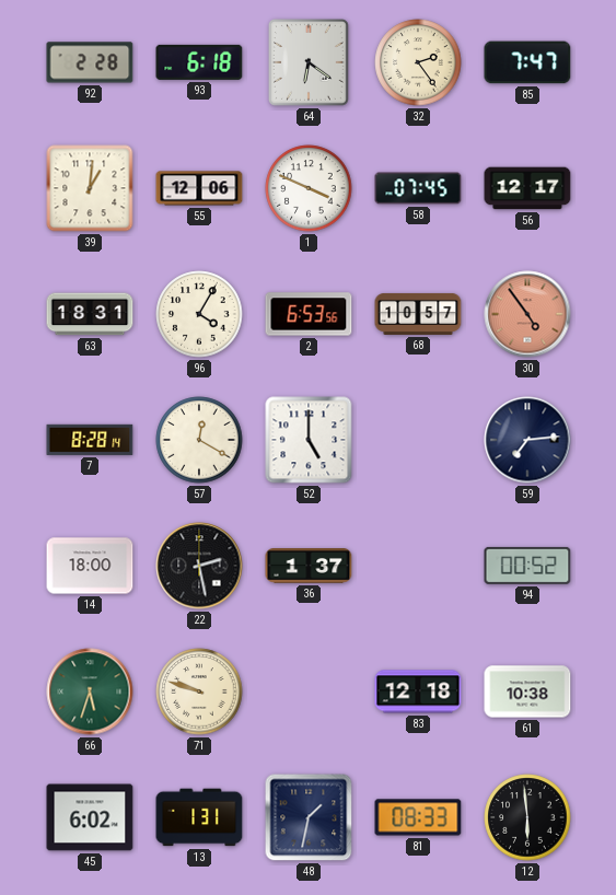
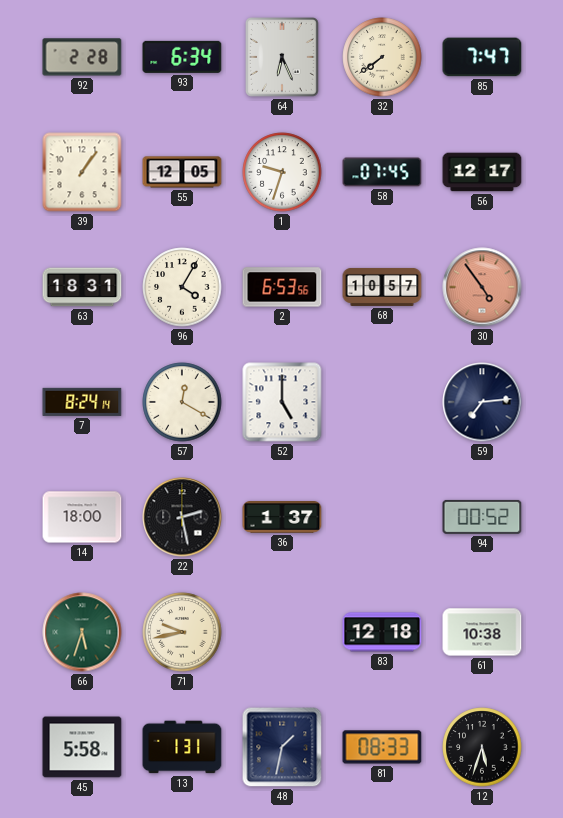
93: 6:18 -> 6:34
64: 6:21 -> 6:26
32: 2:24 -> 7:39
39: 1:01 -> 1:06
55: 12:06 -> 12:05
1: 3:49 -> 9:33
7: 8:28 -> 8:24
71: 9:48 -> 9:43
45: 6:02 -> 5:58
12: 5:59 -> 5:33
